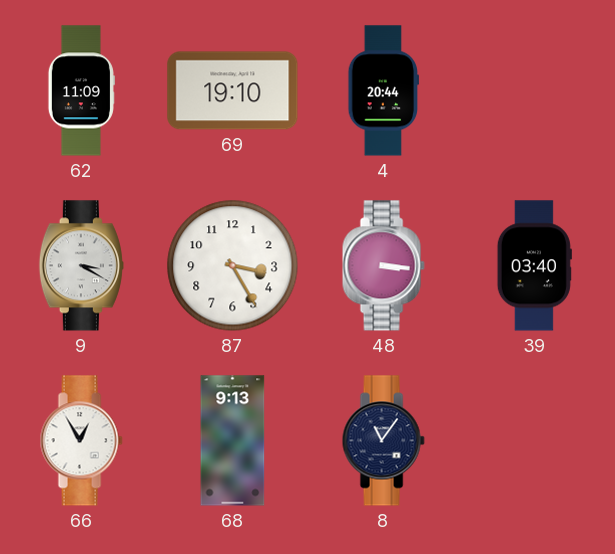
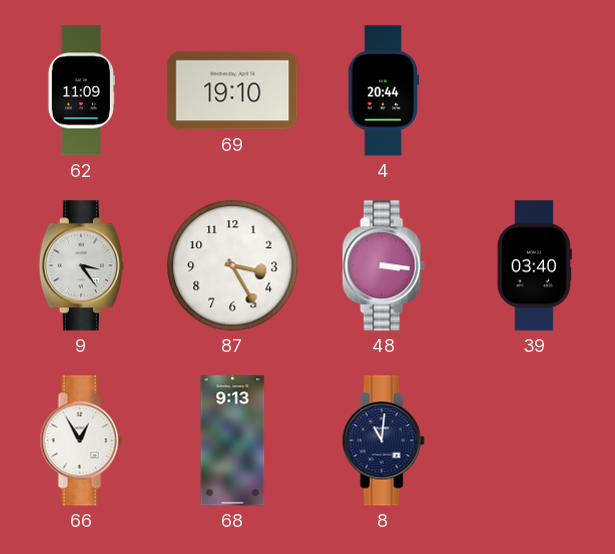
9: 3:20 -> 3:24
8: 11:06 -> 11:01
